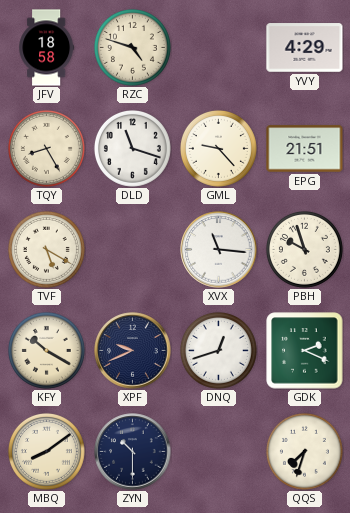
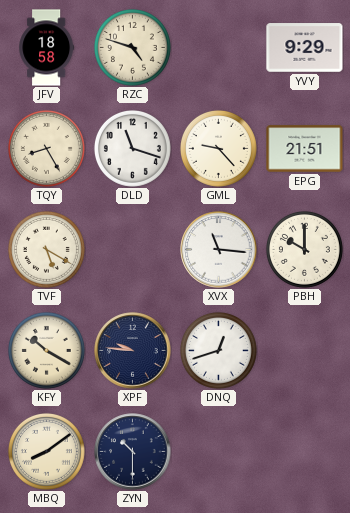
YVY: 4:29 -> 9:29
PBH: 9:57 -> 10:00
XPF: 9:41 -> 9:46
GDK: 2:19 -> none
QQS: 7:33 -> none
